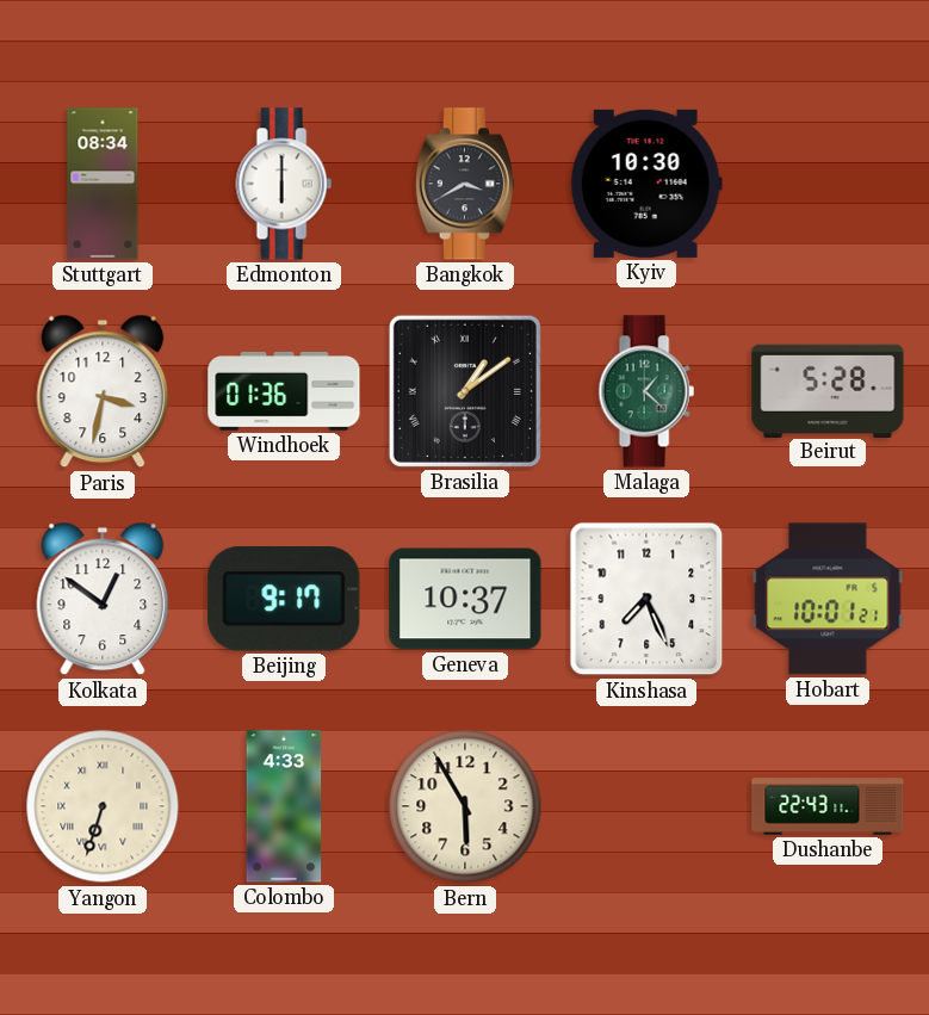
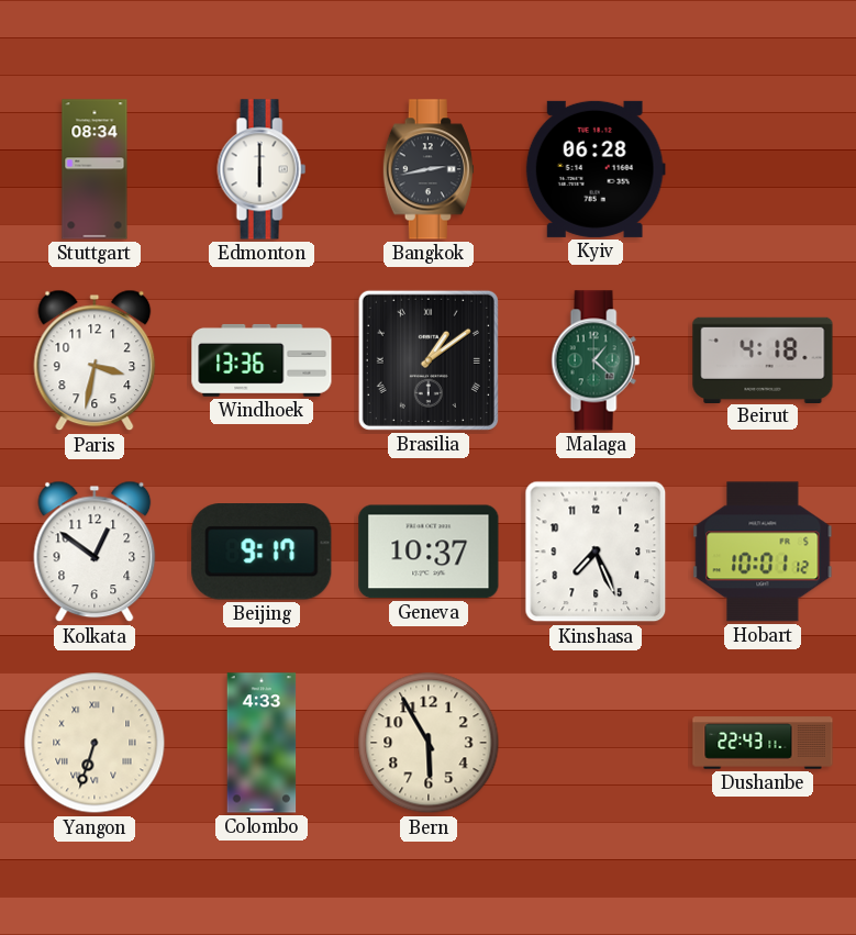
Bangkok: 3:40 -> 2:43
Kyiv: 10:30 -> 06:28
Windhoek: 01:36 -> 13:36
Beirut: 5:28 -> 4:18
Hobart: 10:01:21 -> 10:01:12
